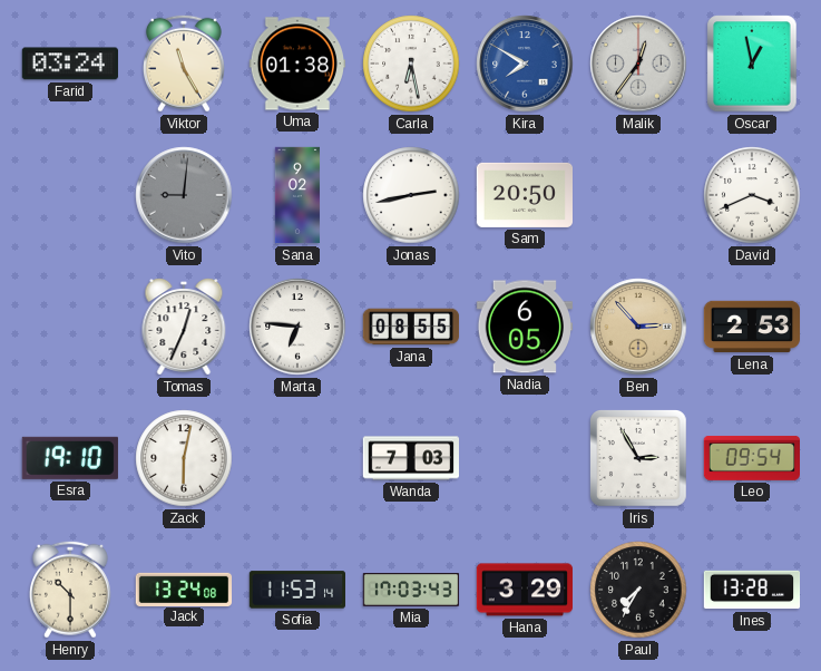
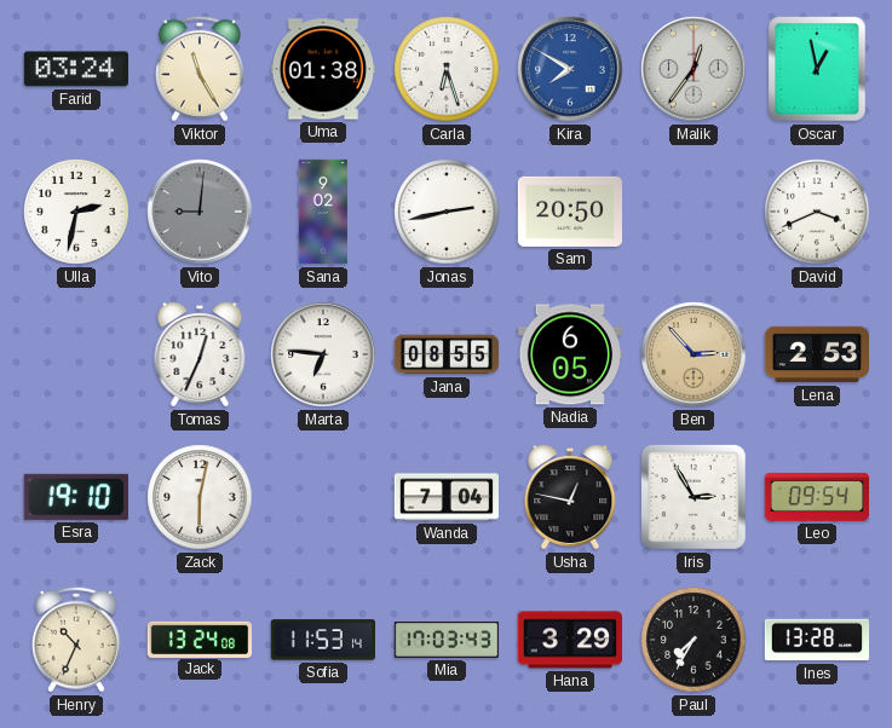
Carla: 6:28 -> 6:27
Ulla: none -> 2:32
Wanda: 7:03 -> 7:04
Usha: none -> 12:47
Henry: 10:30 -> 10:34
